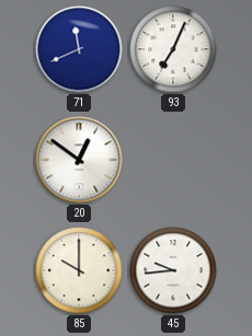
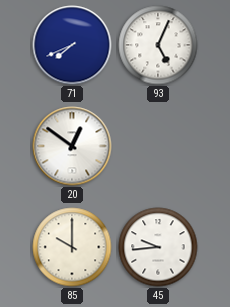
71: 11:41 -> 7:41
93: 7:04 -> 5:04
